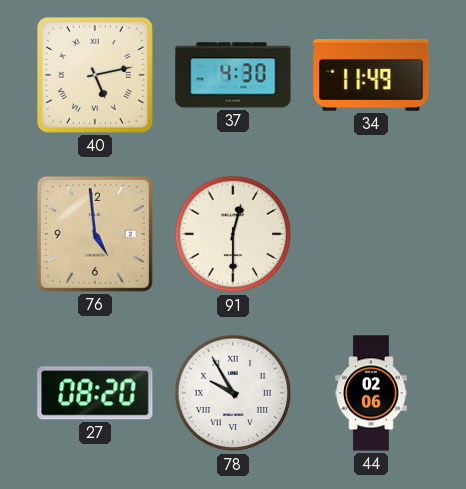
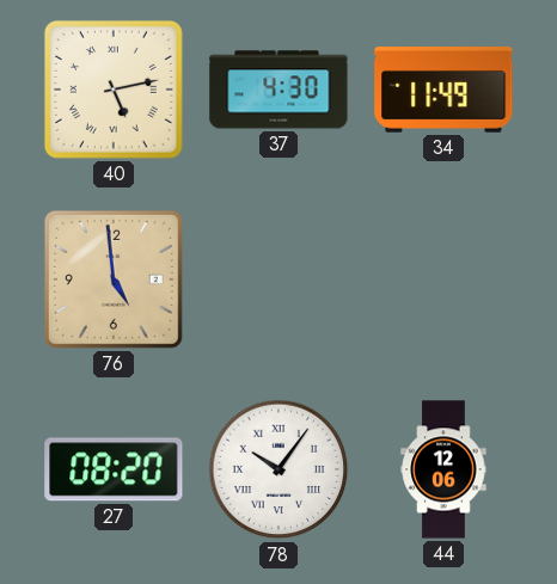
91: 12:30 -> none
78: 9:55 -> 10:06
44: 02:06 -> 12:06
